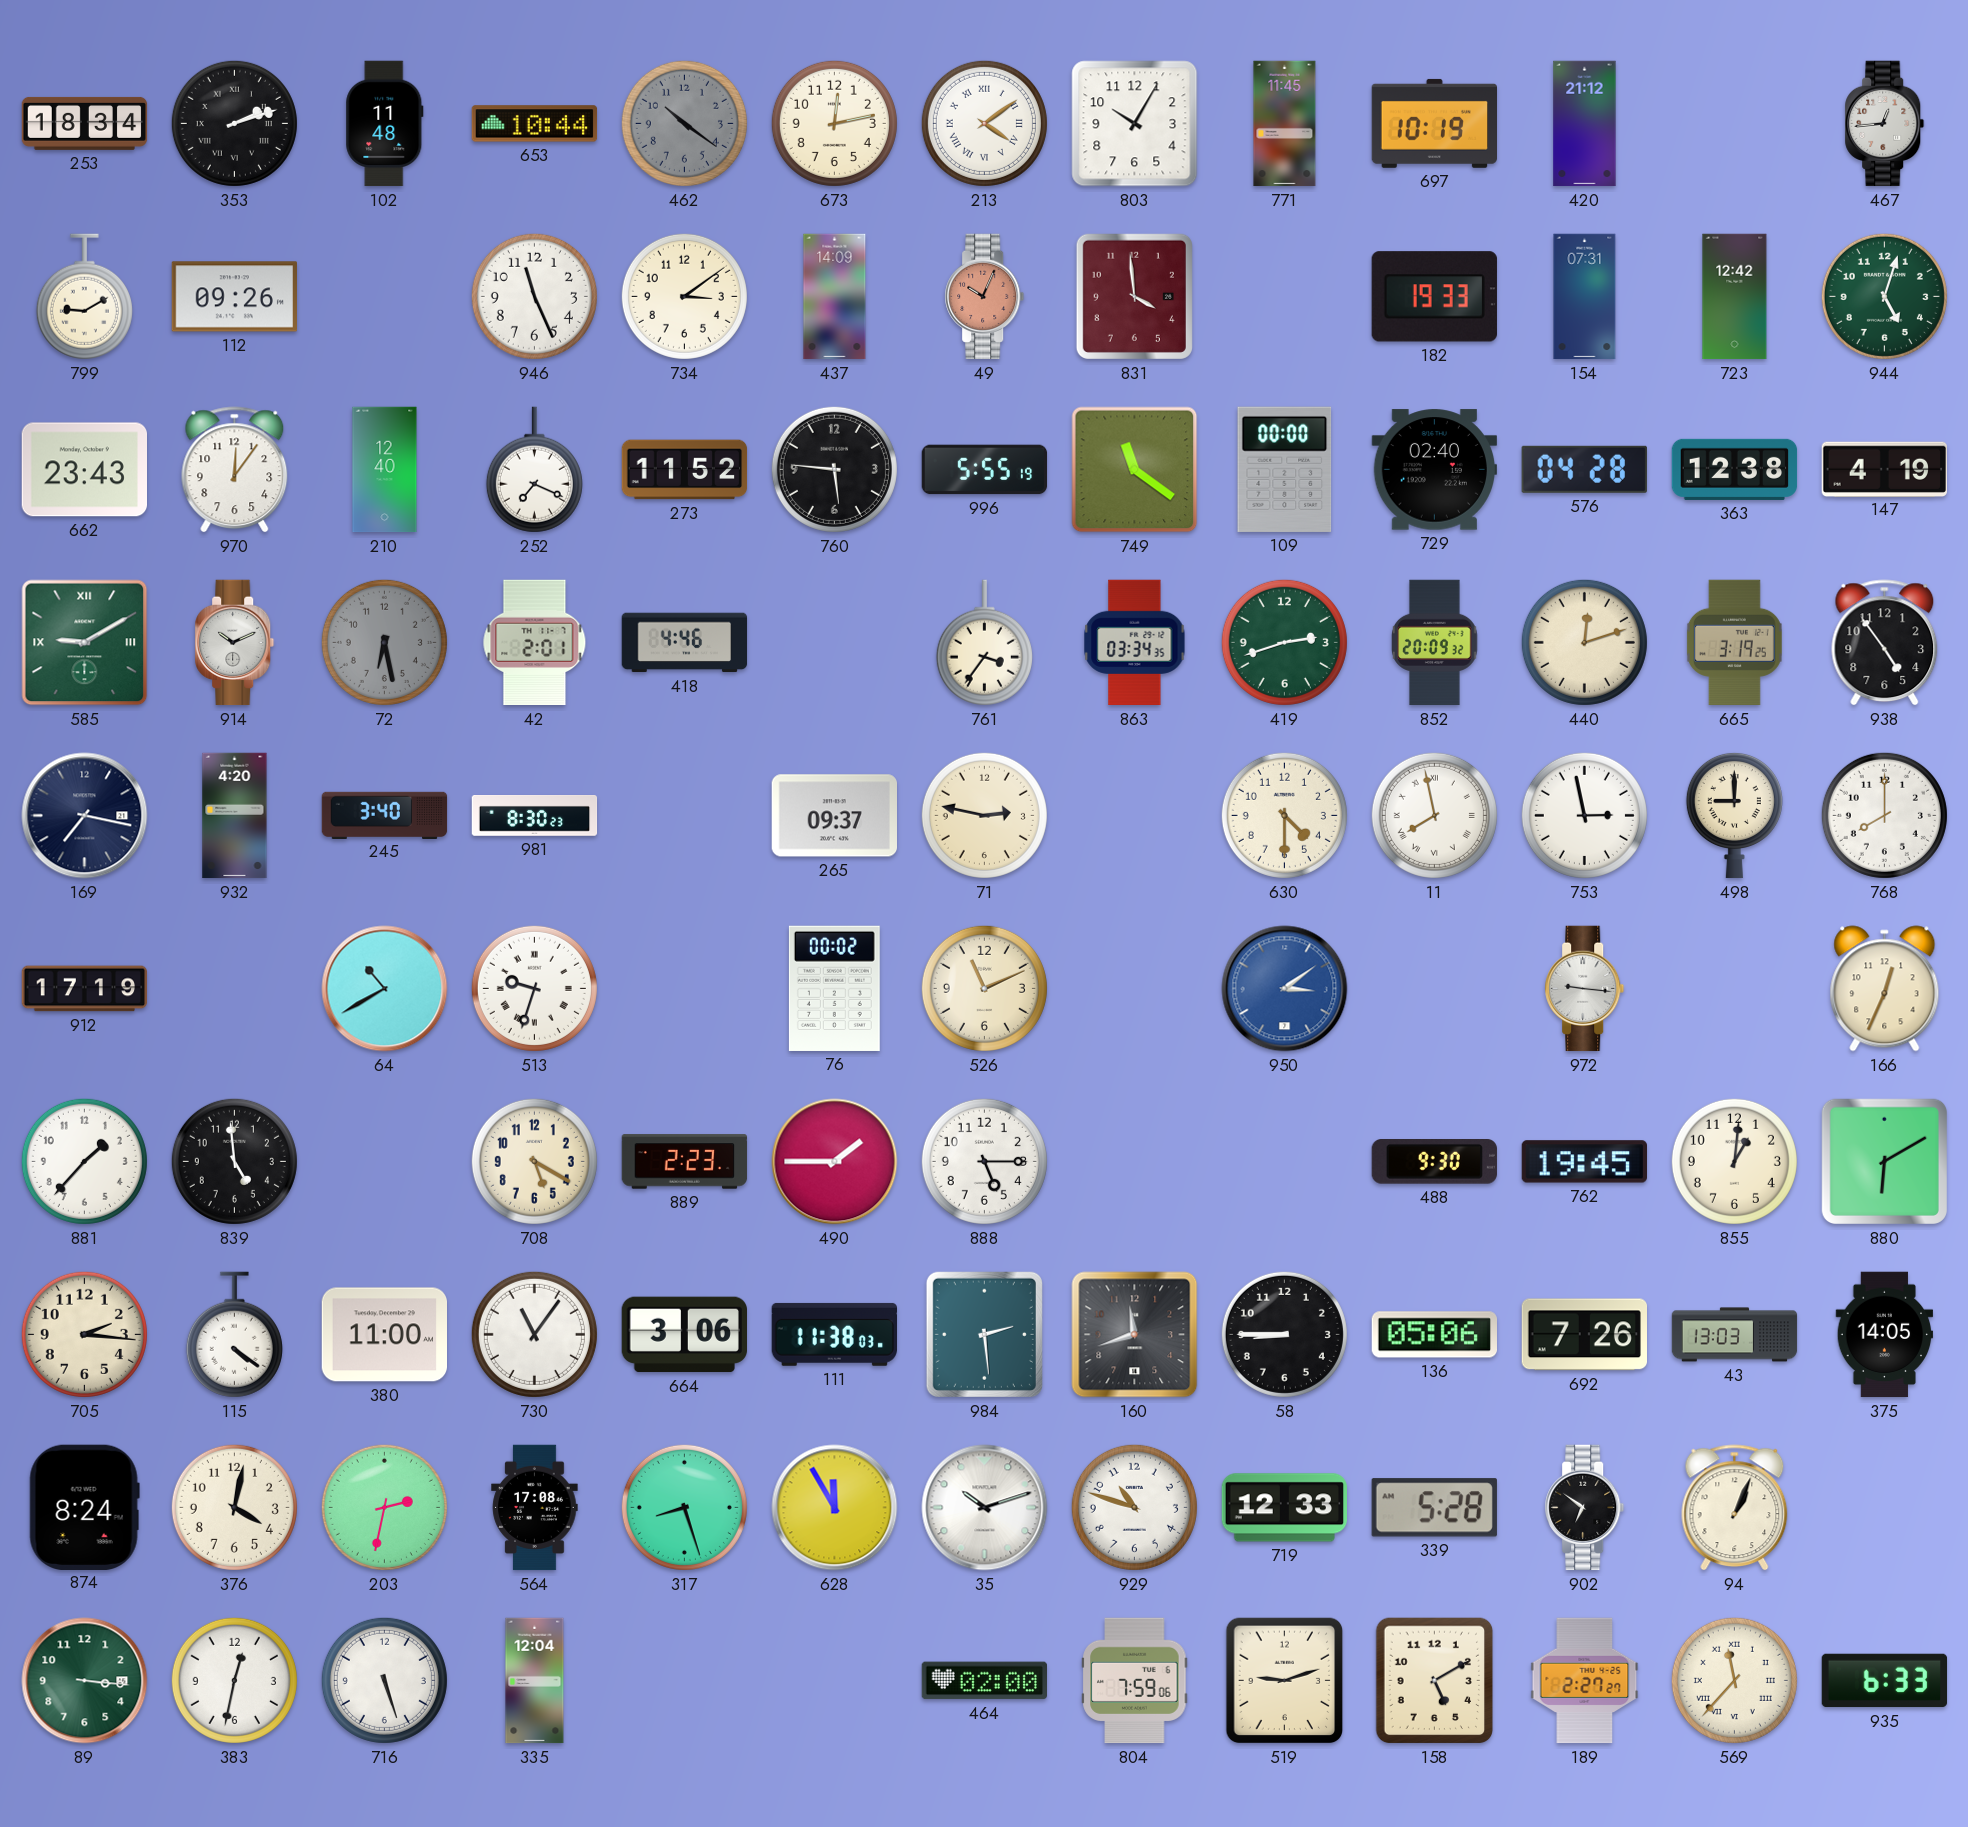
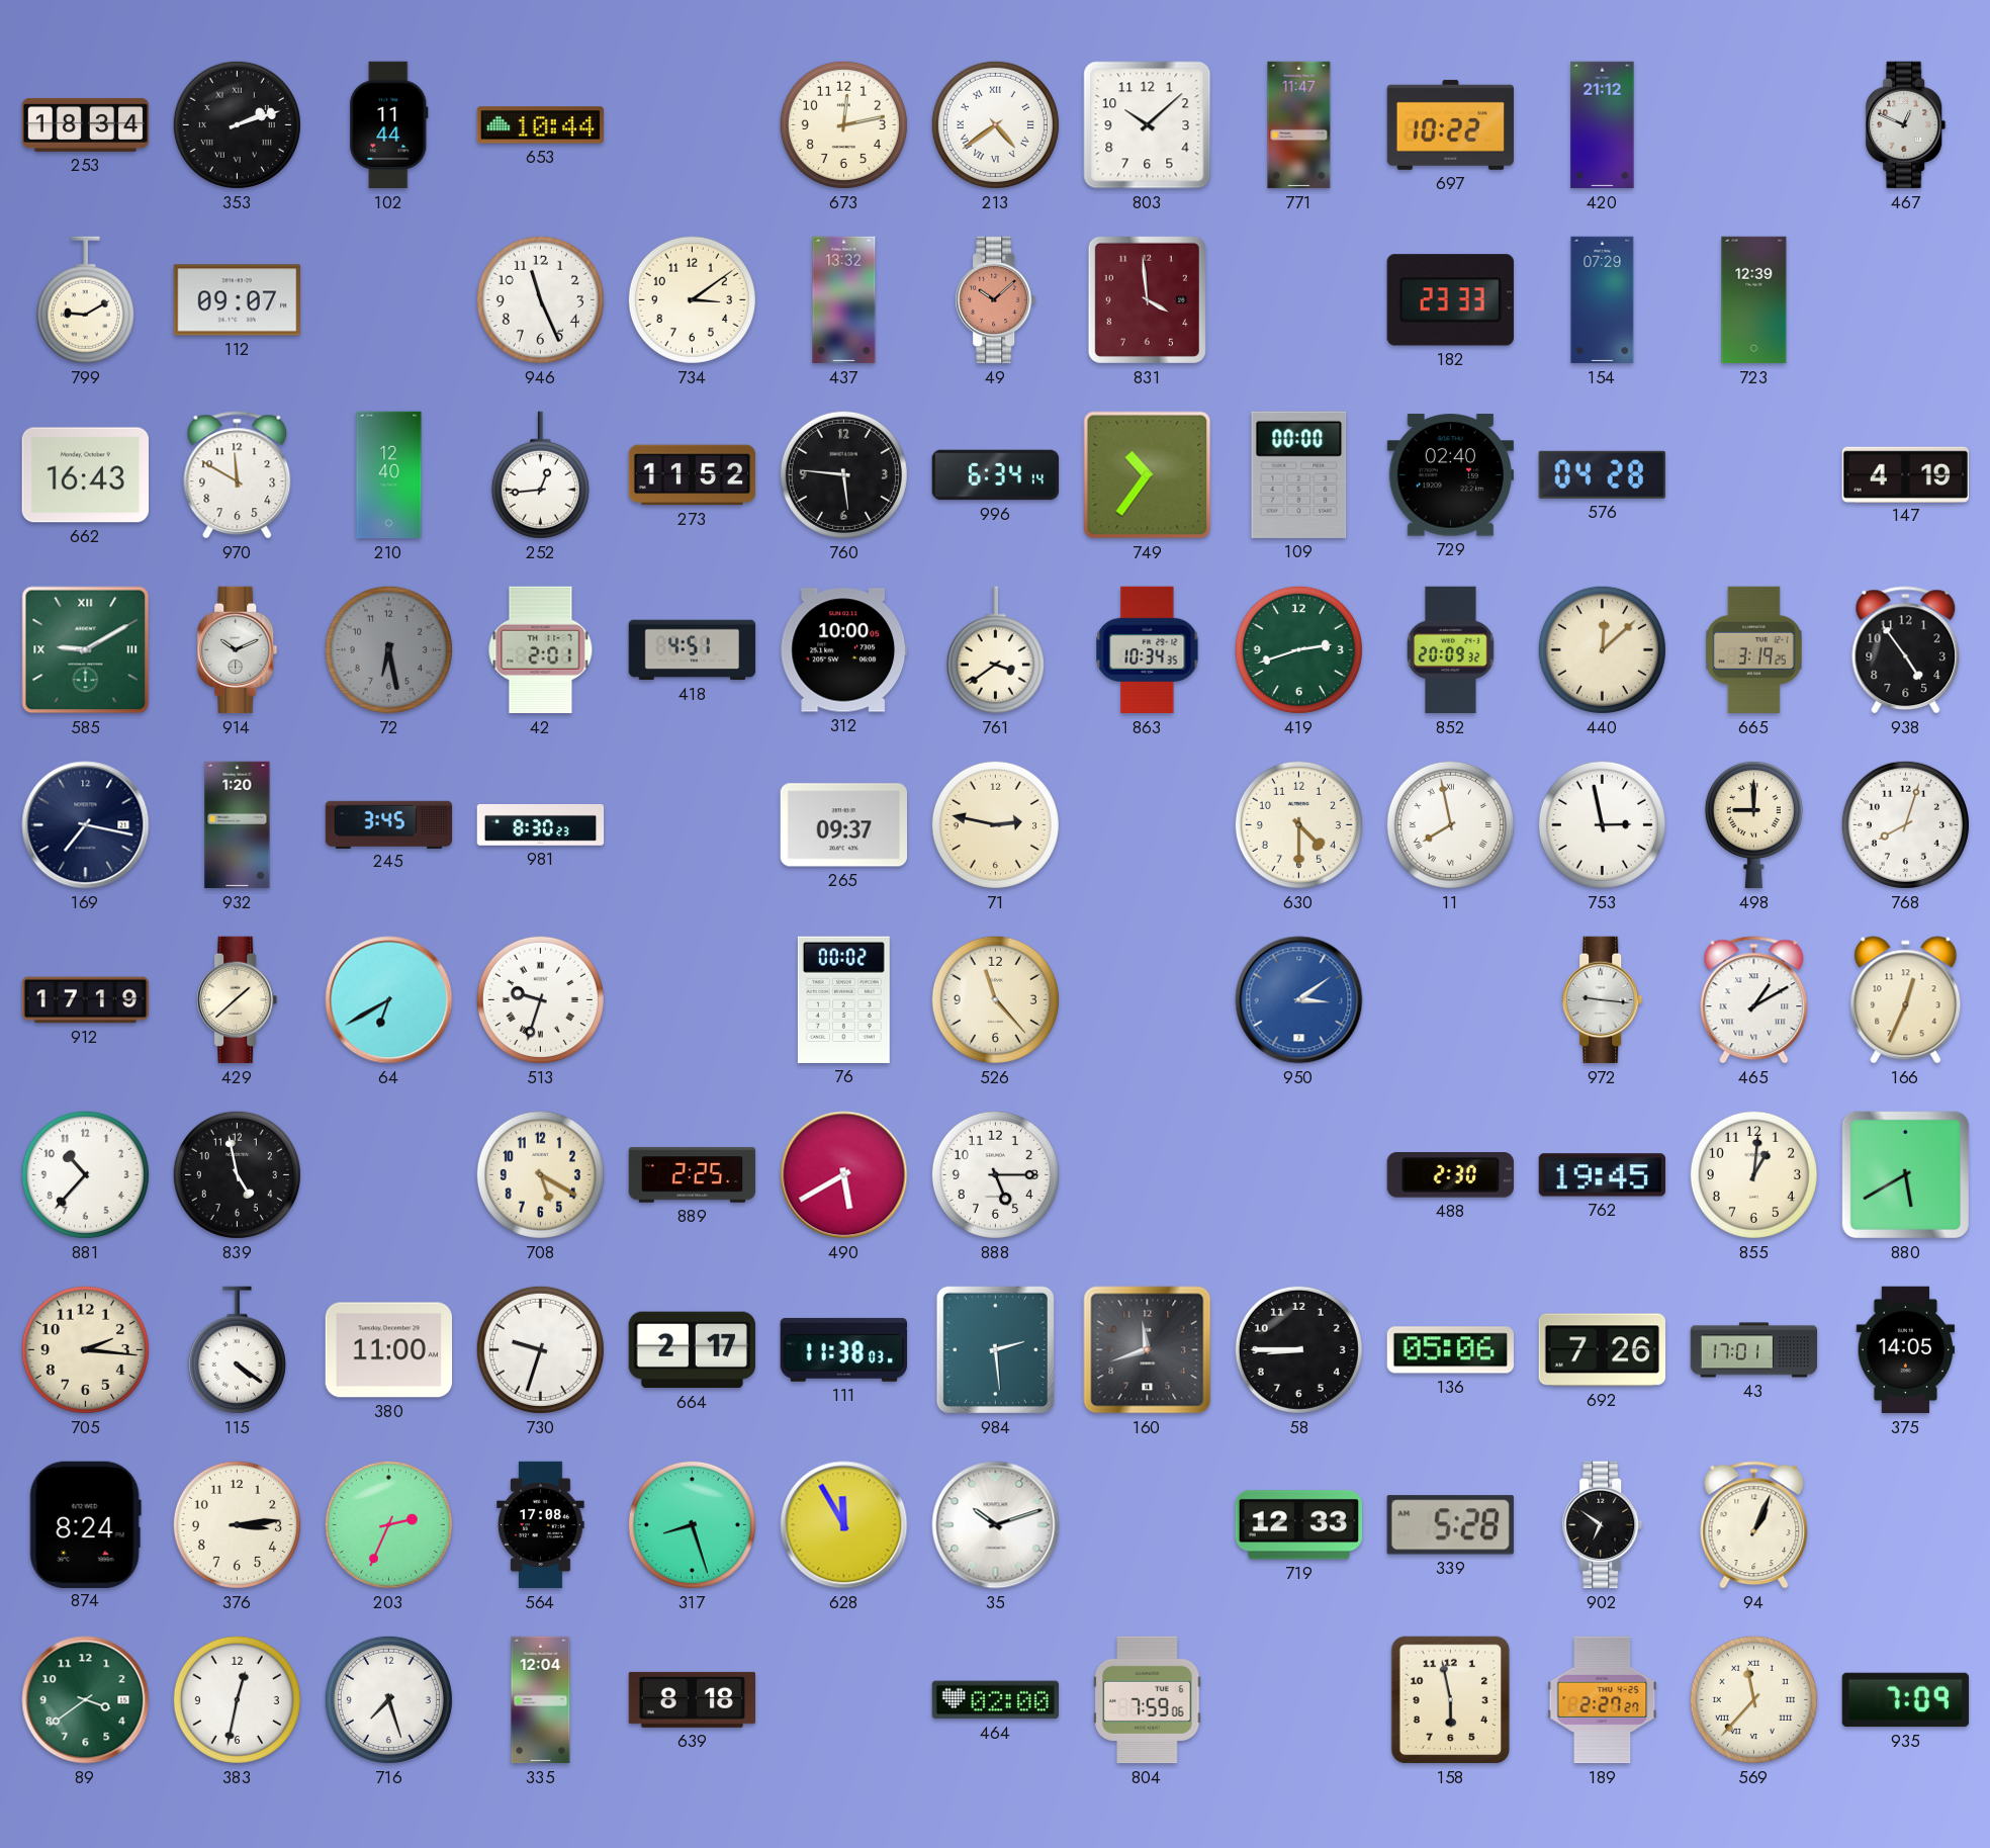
102: 11:48 -> 11:44
462: 10:21 -> none
213: 4:09 -> 4:39
803: 10:05 -> 10:08
771: 11:45 -> 11:47
697: 10:19 -> 10:22
467: 12:44 -> 12:49
112: 09:26 -> 09:07
437: 14:09 -> 13:32
49: 10:04 -> 10:08
182: 19:33 -> 23:33
154: 07:31 -> 07:29
723: 12:42 -> 12:39
944: 5:03 -> none
662: 23:43 -> 16:43
970: 12:06 -> 11:50
252: 7:19 -> 12:44
996: 5:55 -> 6:34
749: 11:21 -> 10:36
363: 12:38 -> none
418: 4:46 -> 4:51
312: none -> 10:00
761: 3:36 -> 3:39
863: 03:34 -> 10:34
440: 12:12 -> 12:08
932: 4:20 -> 1:20
245: 3:40 -> 3:45
768: 8:00 -> 8:03
429: none -> 1:38
64: 10:40 -> 6:40
526: 11:11 -> 11:23
465: none -> 1:10
881: 1:37 -> 10:37
839: 4:59 -> 4:58
889: 2:23 -> 2:25
490: 1:45 -> 5:40
488: 9:30 -> 2:30
880: 6:10 -> 5:40
730: 11:06 -> 9:33
664: 3:06 -> 2:17
43: 13:03 -> 17:01
376: 4:02 -> 3:14
203: 2:32 -> 2:34
929: 10:48 -> none
89: 3:16 -> 3:39
716: 5:27 -> 7:27
639: none -> 8:18
519: 9:12 -> none
158: 5:10 -> 5:58
935: 6:33 -> 7:09
